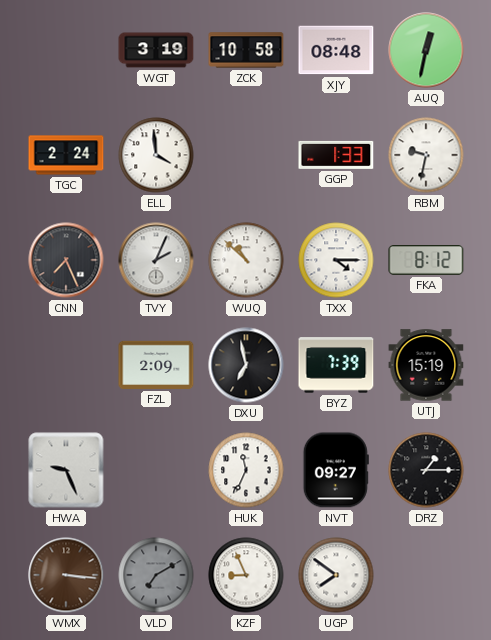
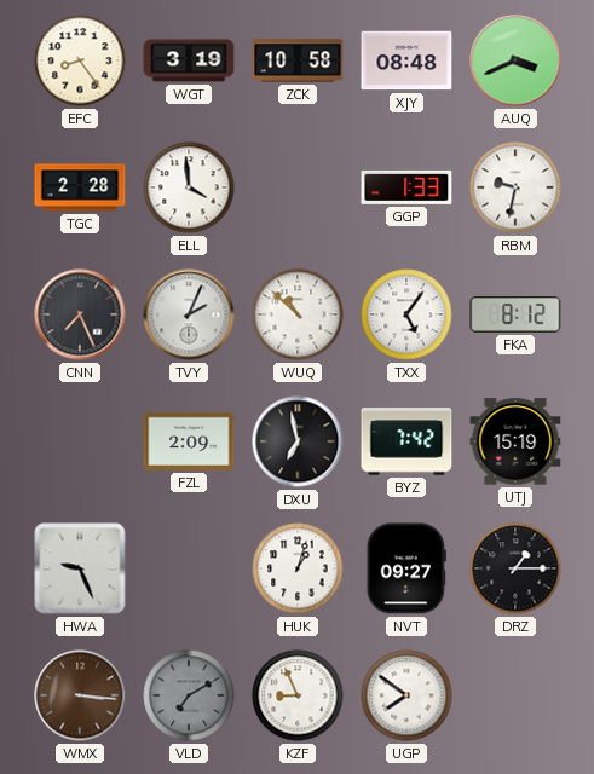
EFC: none -> 8:24
AUQ: 12:32 -> 3:41
TGC: 2:24 -> 2:28
TXX: 4:15 -> 5:06
BYZ: 7:39 -> 7:42
HUK: 11:34 -> 1:03
